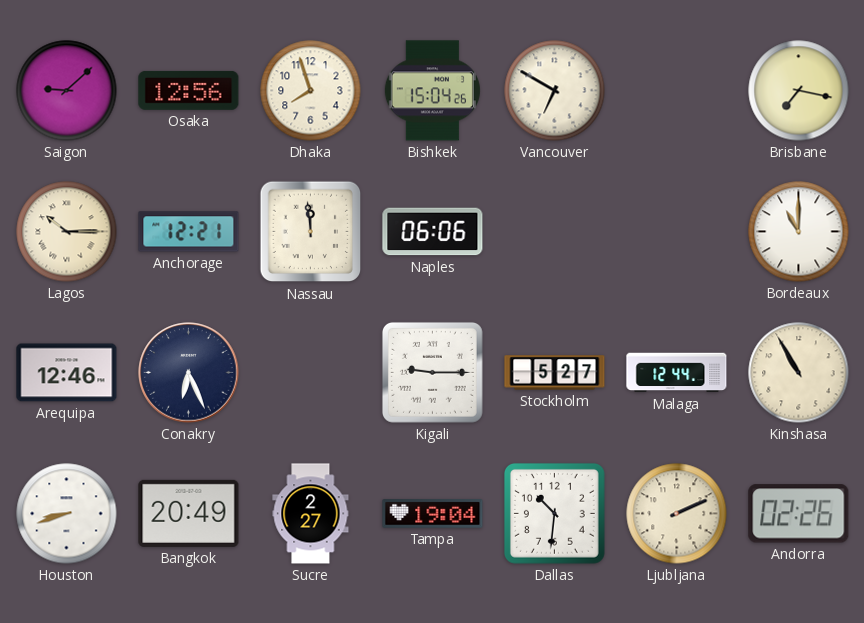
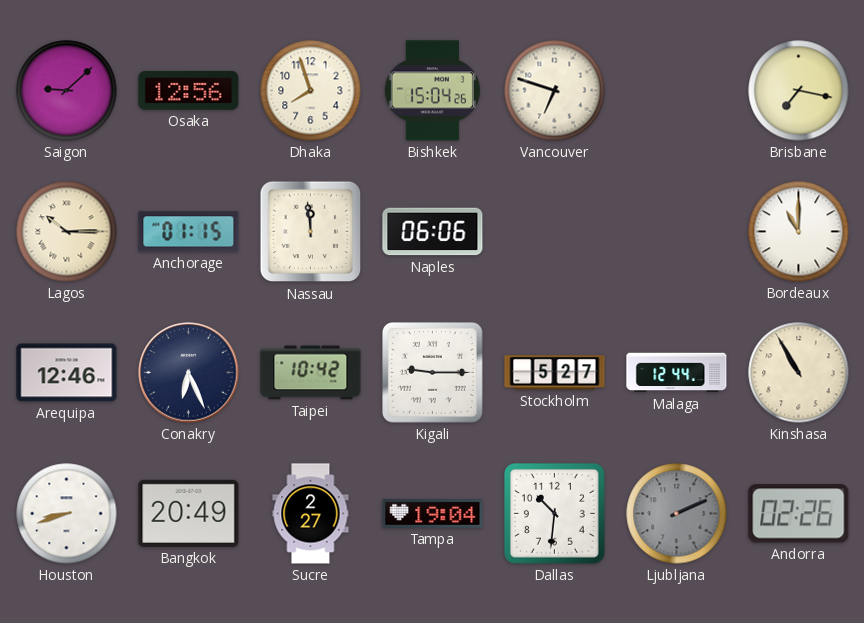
Vancouver: 6:50 -> 6:48
Anchorage: 12:21 -> 01:15
Taipei: none -> 10:42
Ljubljana dial: cream -> grey
